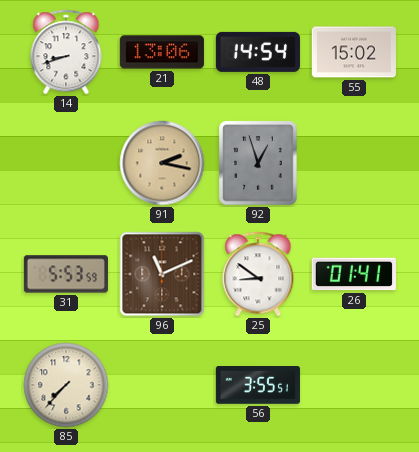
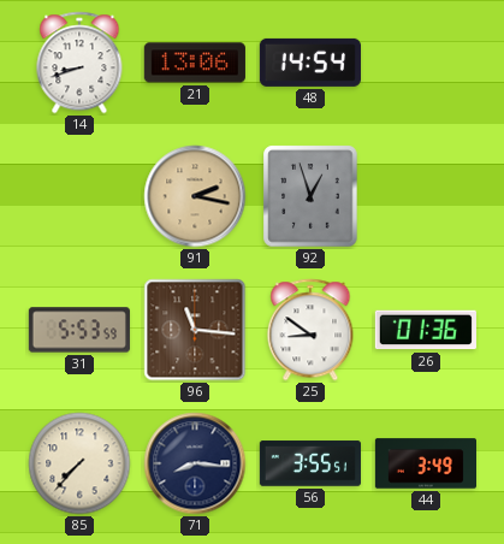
55: 15:02 -> none
96: 11:11 -> 11:16
26: 01:41 -> 01:36
71: none -> 8:16
44: none -> 3:49
